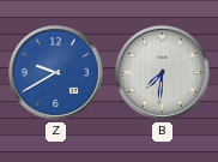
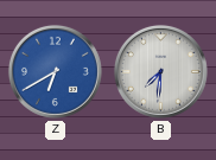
Z: 9:40 -> 6:40
